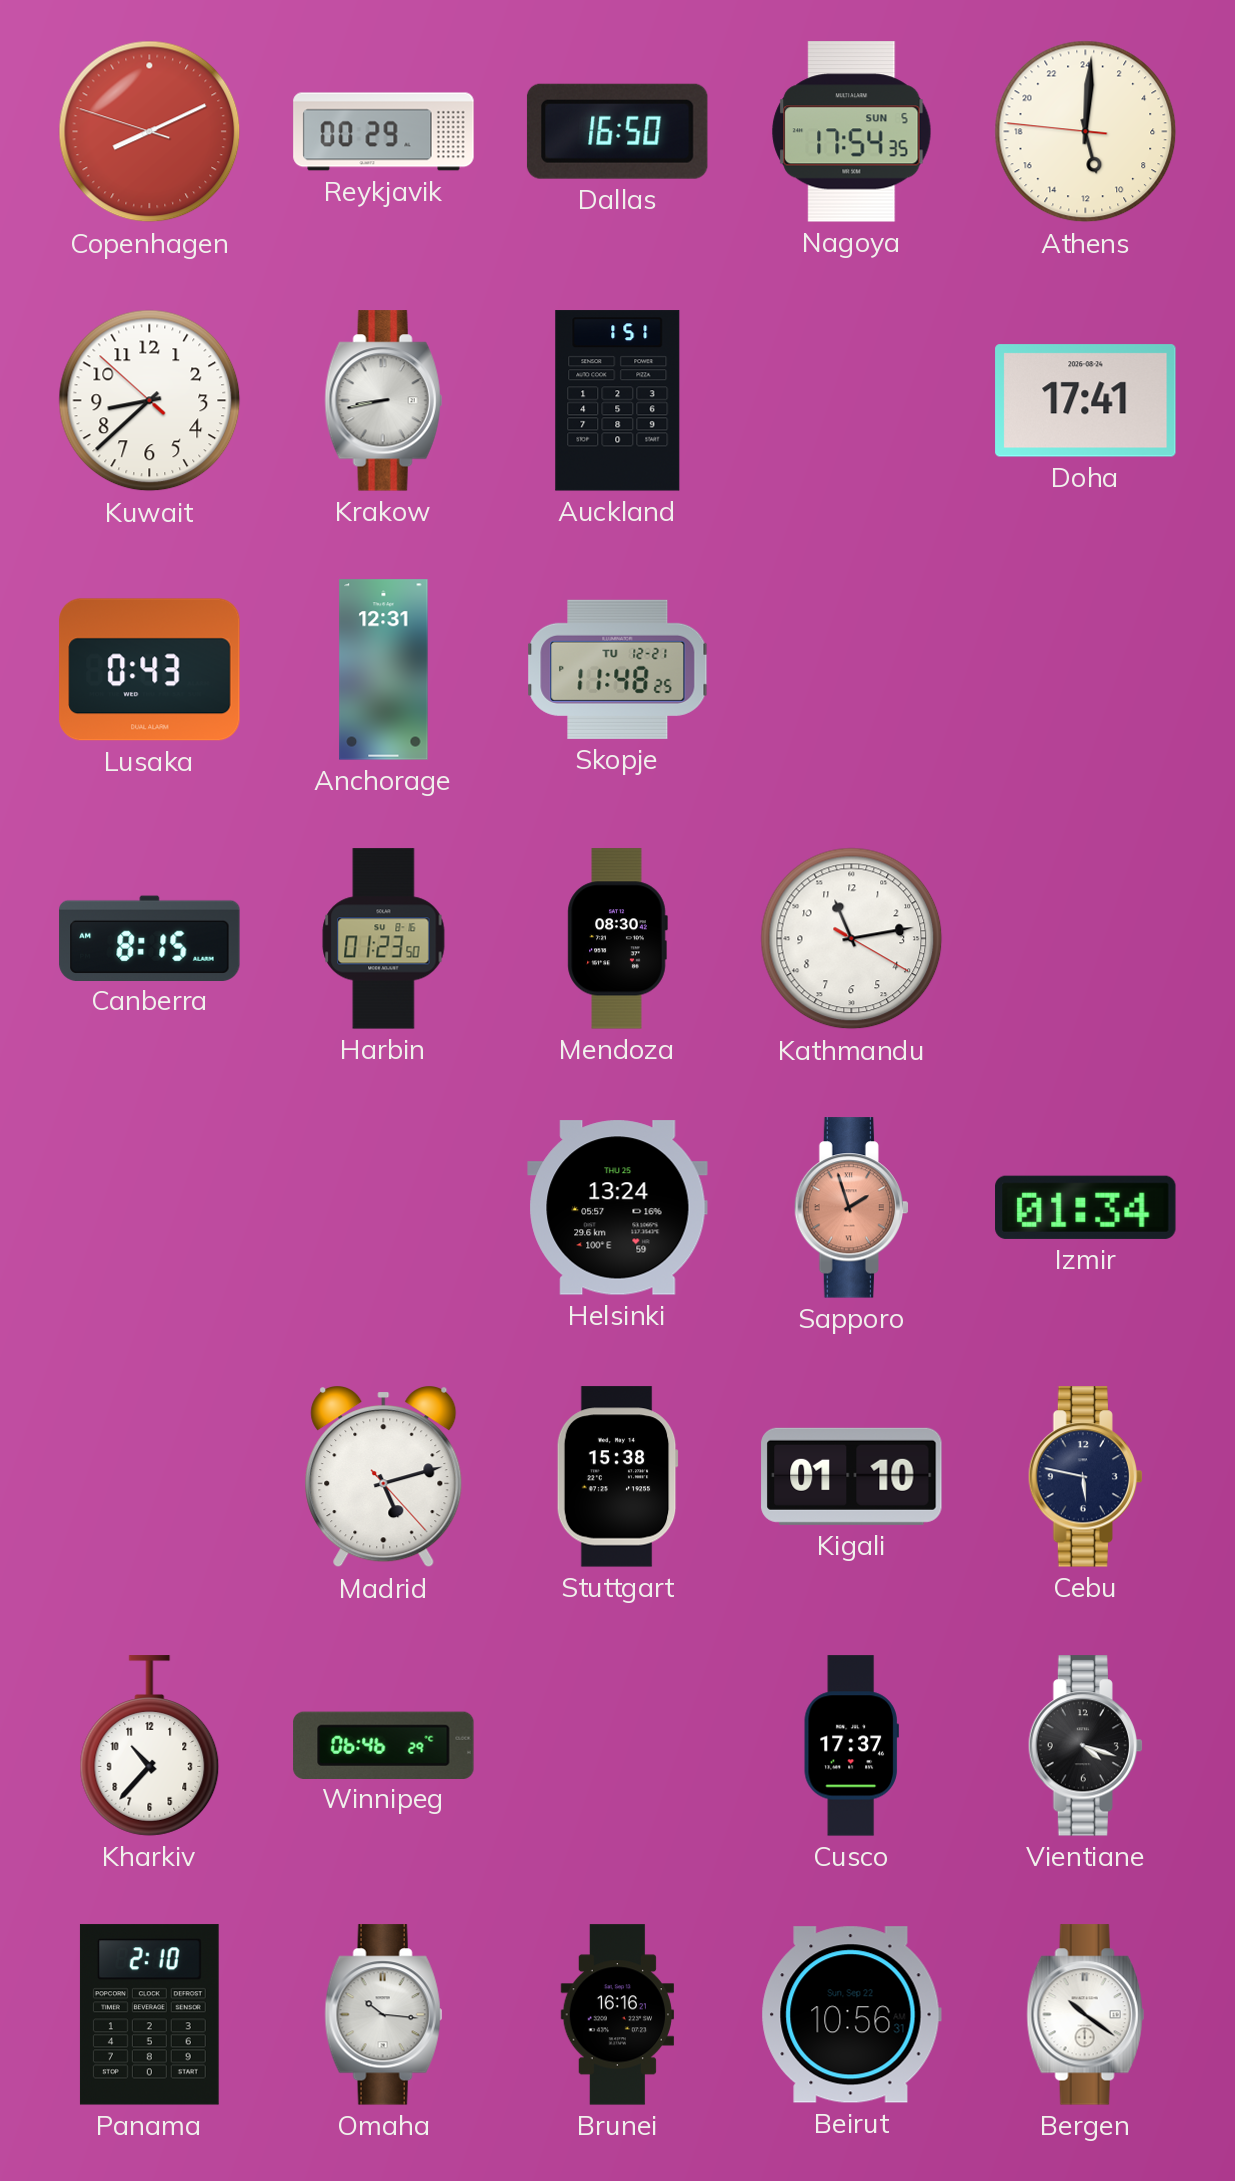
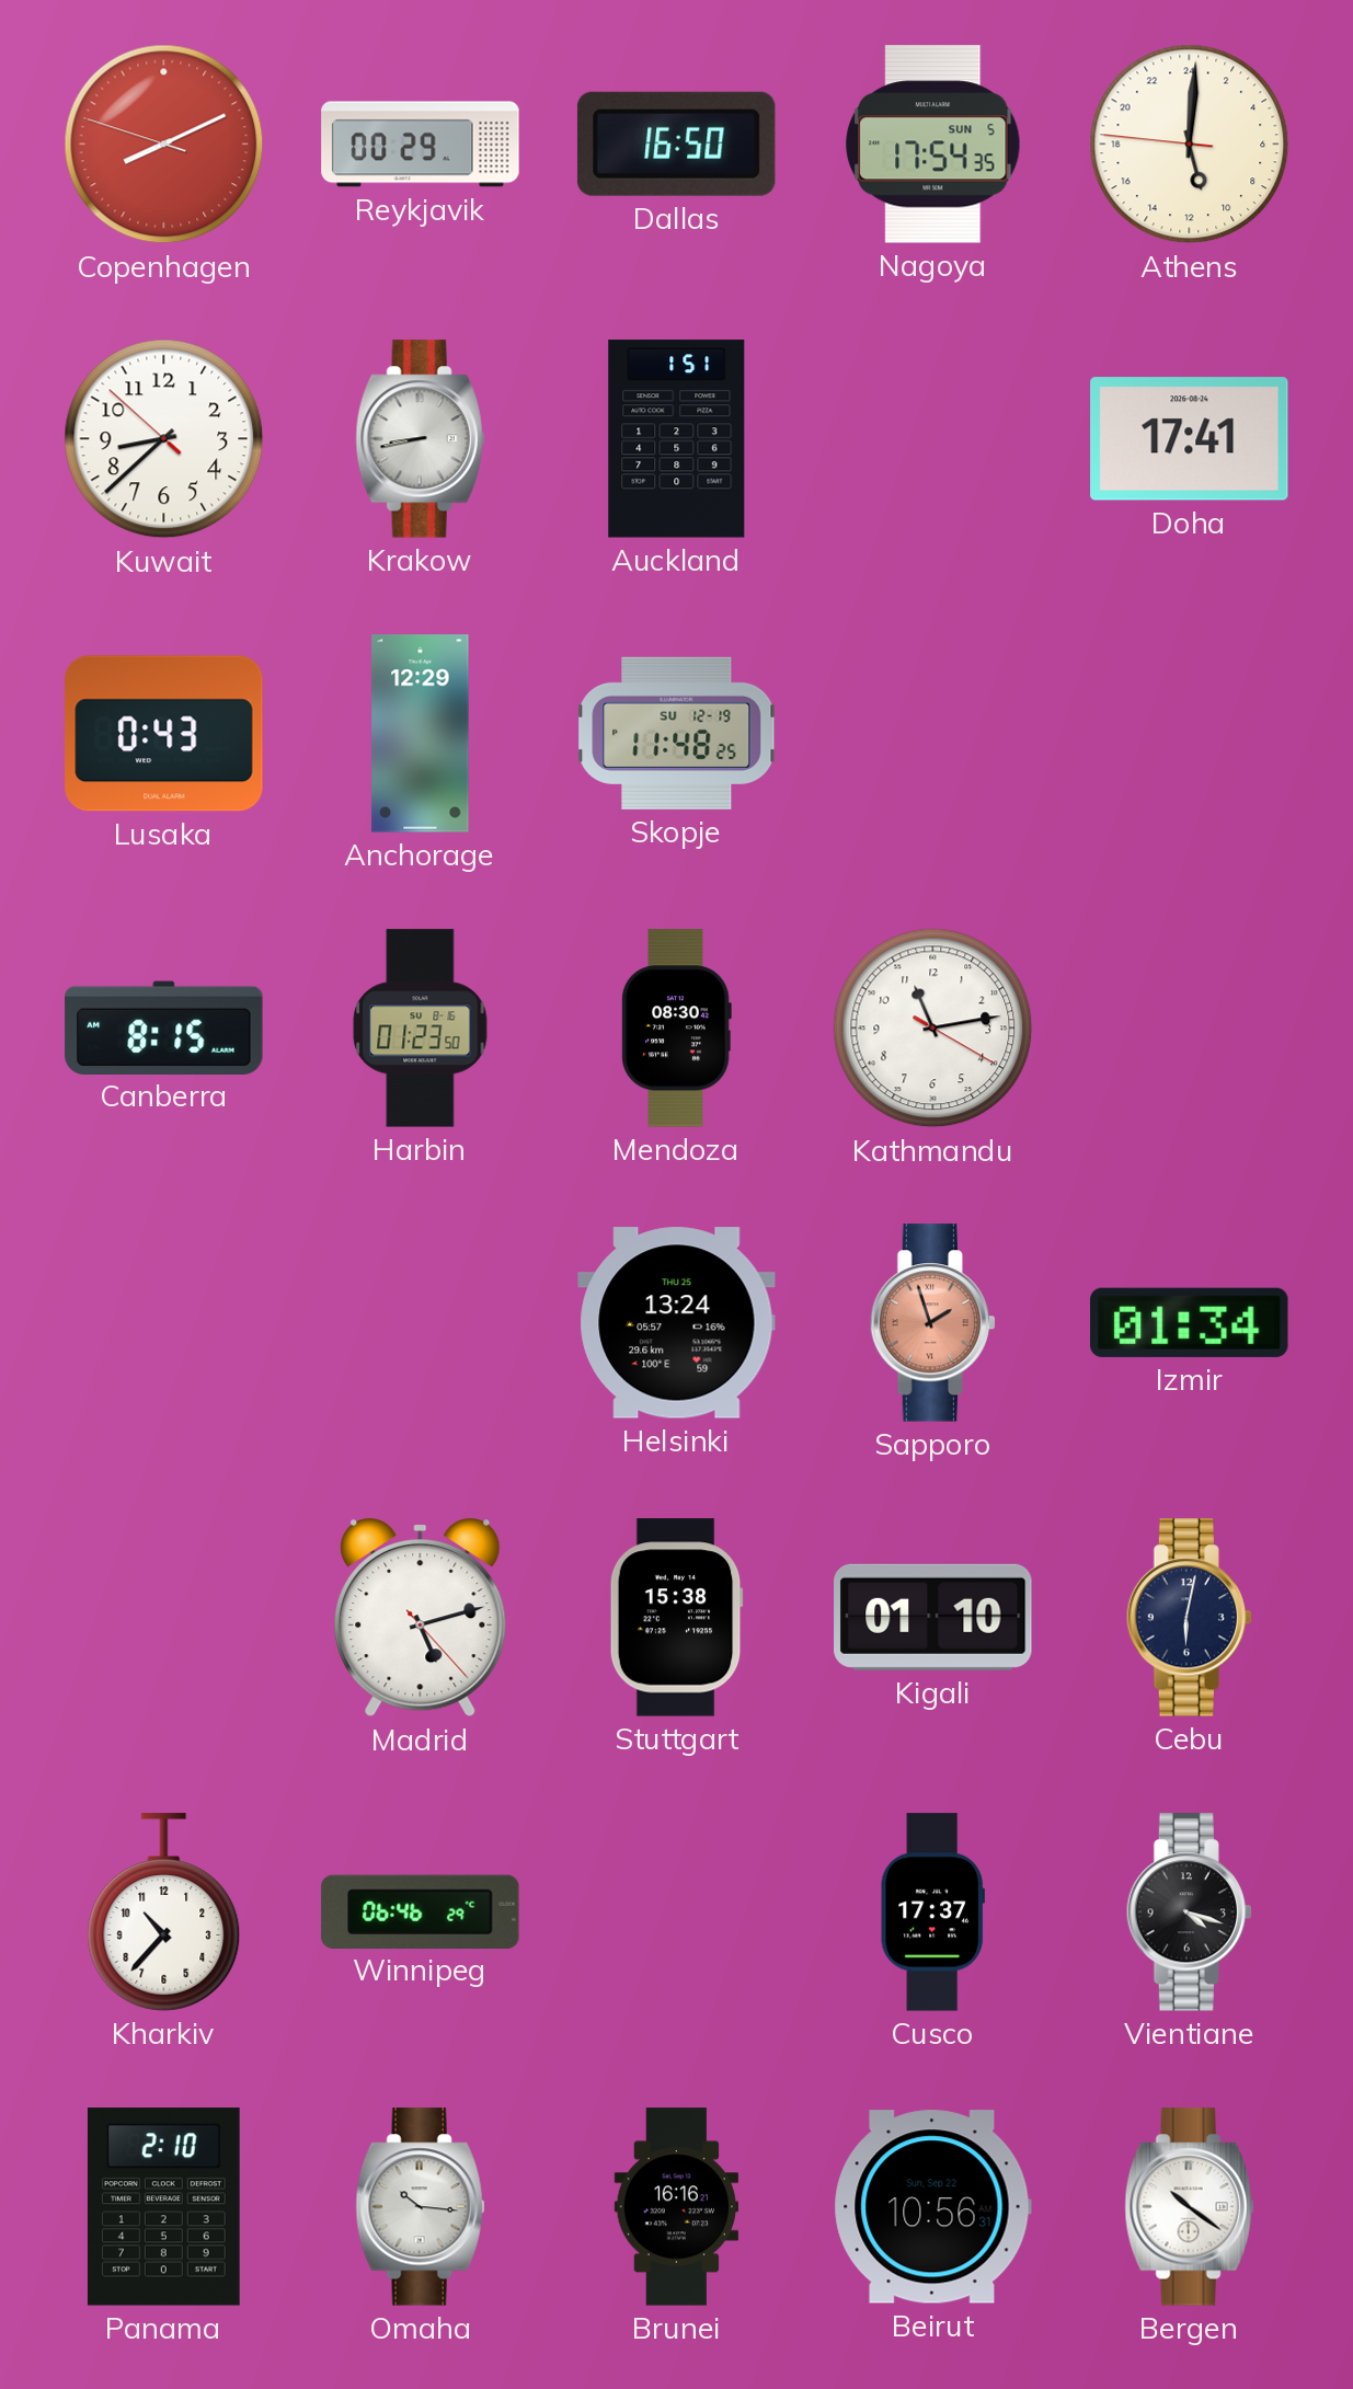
Anchorage: 12:31 -> 12:29
Skopje date: TU 12-21 -> SU 12-19
Cebu: 5:47 -> 6:02
